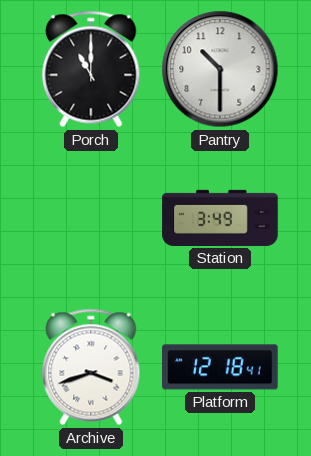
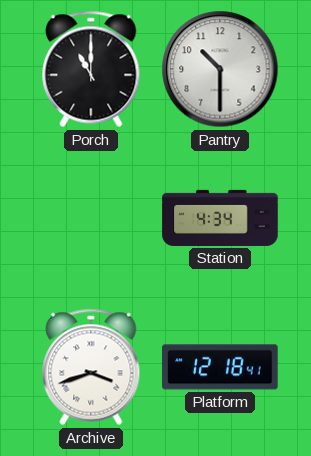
Station: 3:49 -> 4:34
